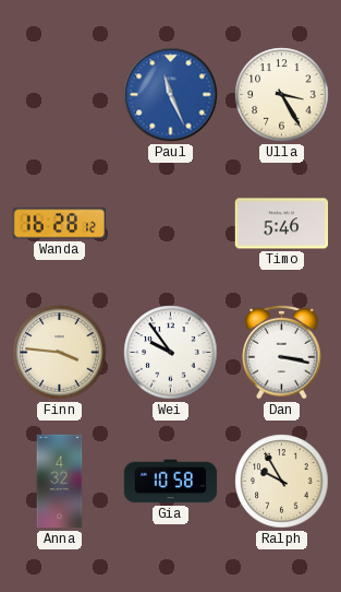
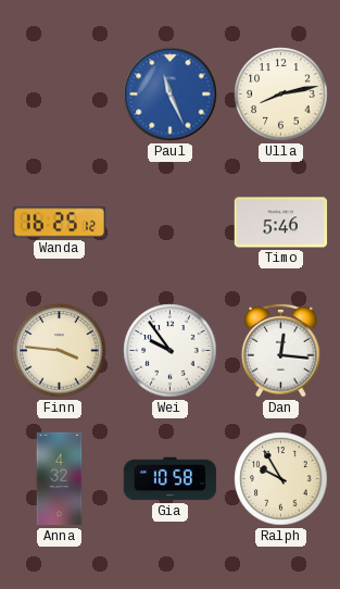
Ulla: 3:25 -> 8:13
Wanda: 16:28 -> 16:25
Dan: 3:17 -> 12:16
